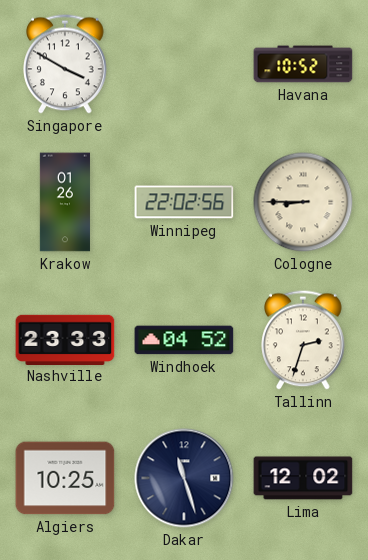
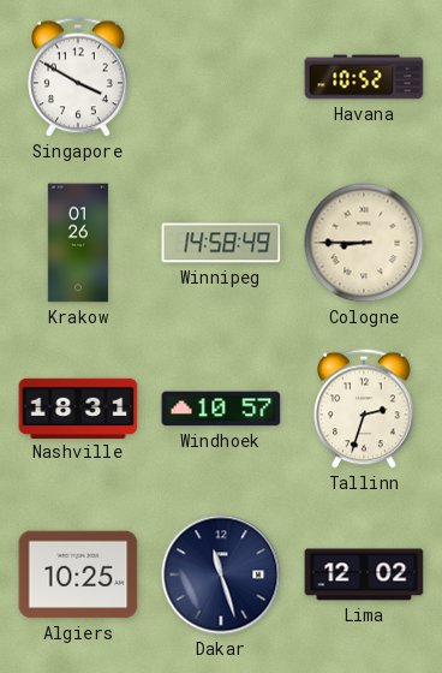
Winnipeg: 22:02 -> 14:58
Nashville: 23:33 -> 18:31
Windhoek: 04:52 -> 10:57
